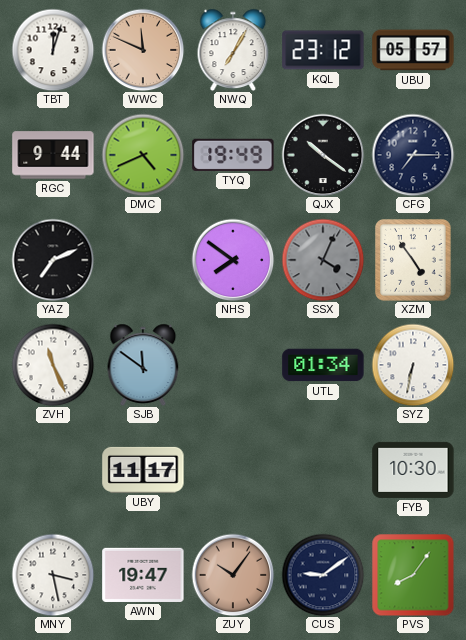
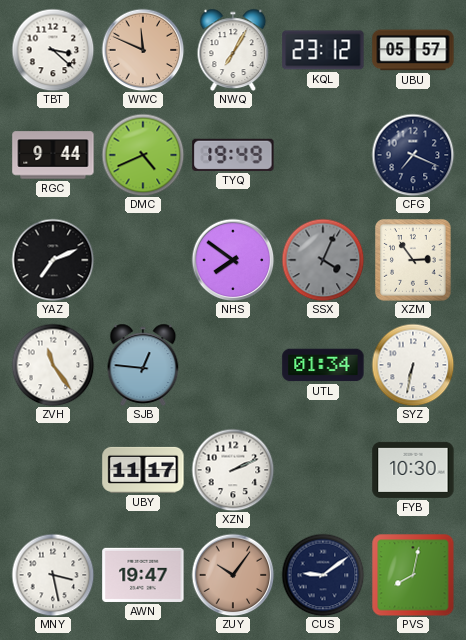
TBT: 12:03 -> 3:22
QJX: 10:21 -> none
CFG: 7:15 -> 7:19
XZM: 4:54 -> 2:54
ZVH: 11:26 -> 11:24
SJB: 11:51 -> 12:46
XZN: none -> 2:11
PVS: 8:06 -> 8:02
